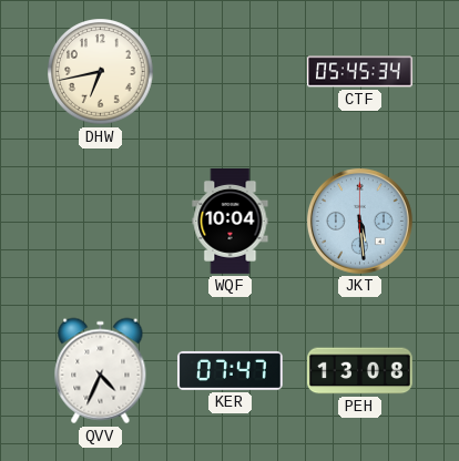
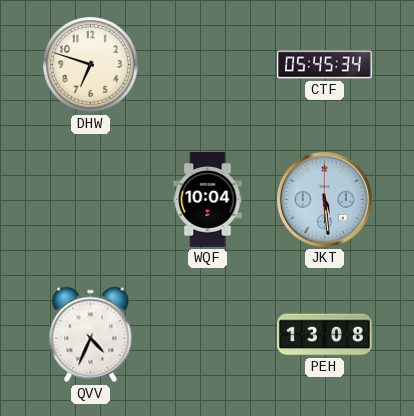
DHW: 6:43 -> 6:48
KER: 07:47 -> none
